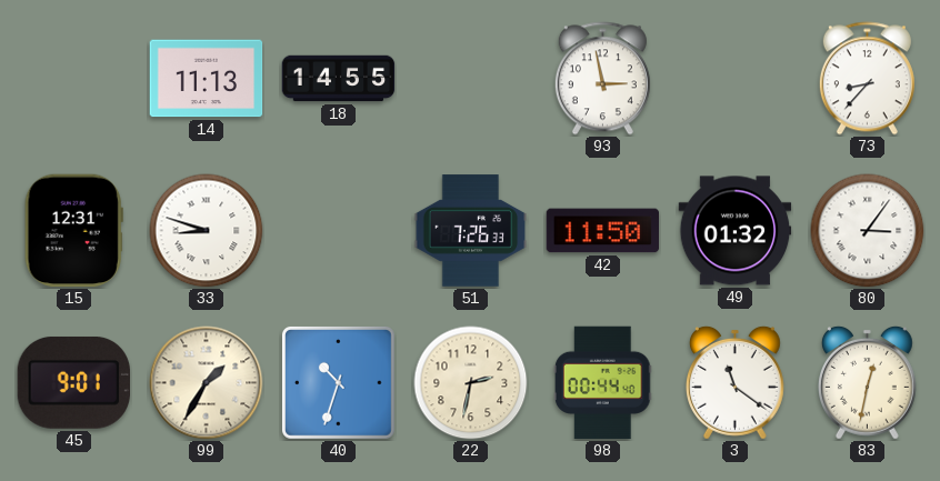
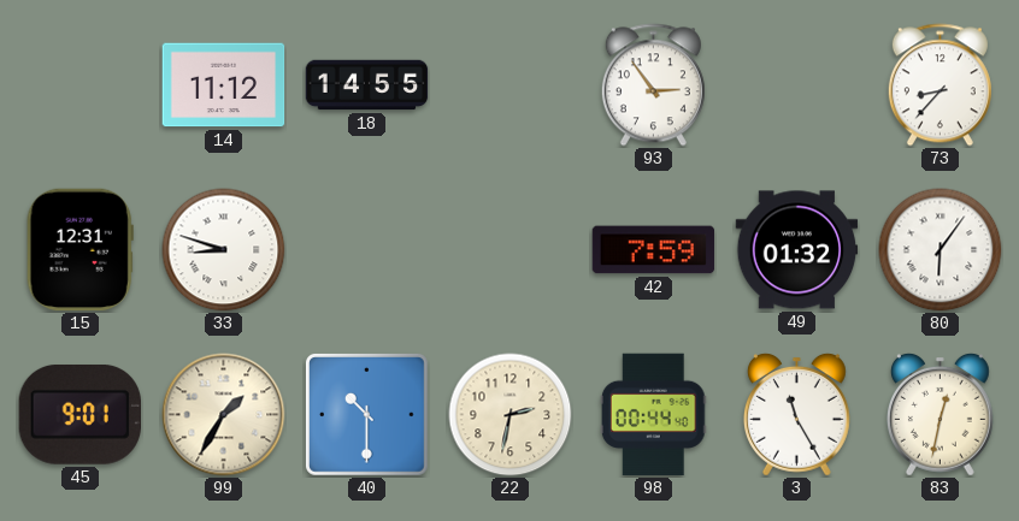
14: 11:13 -> 11:12
93: 2:58 -> 2:54
51: 7:26 -> none
42: 11:50 -> 7:59
80: 3:06 -> 6:06
40: 10:33 -> 10:30
3: 11:21 -> 11:25
